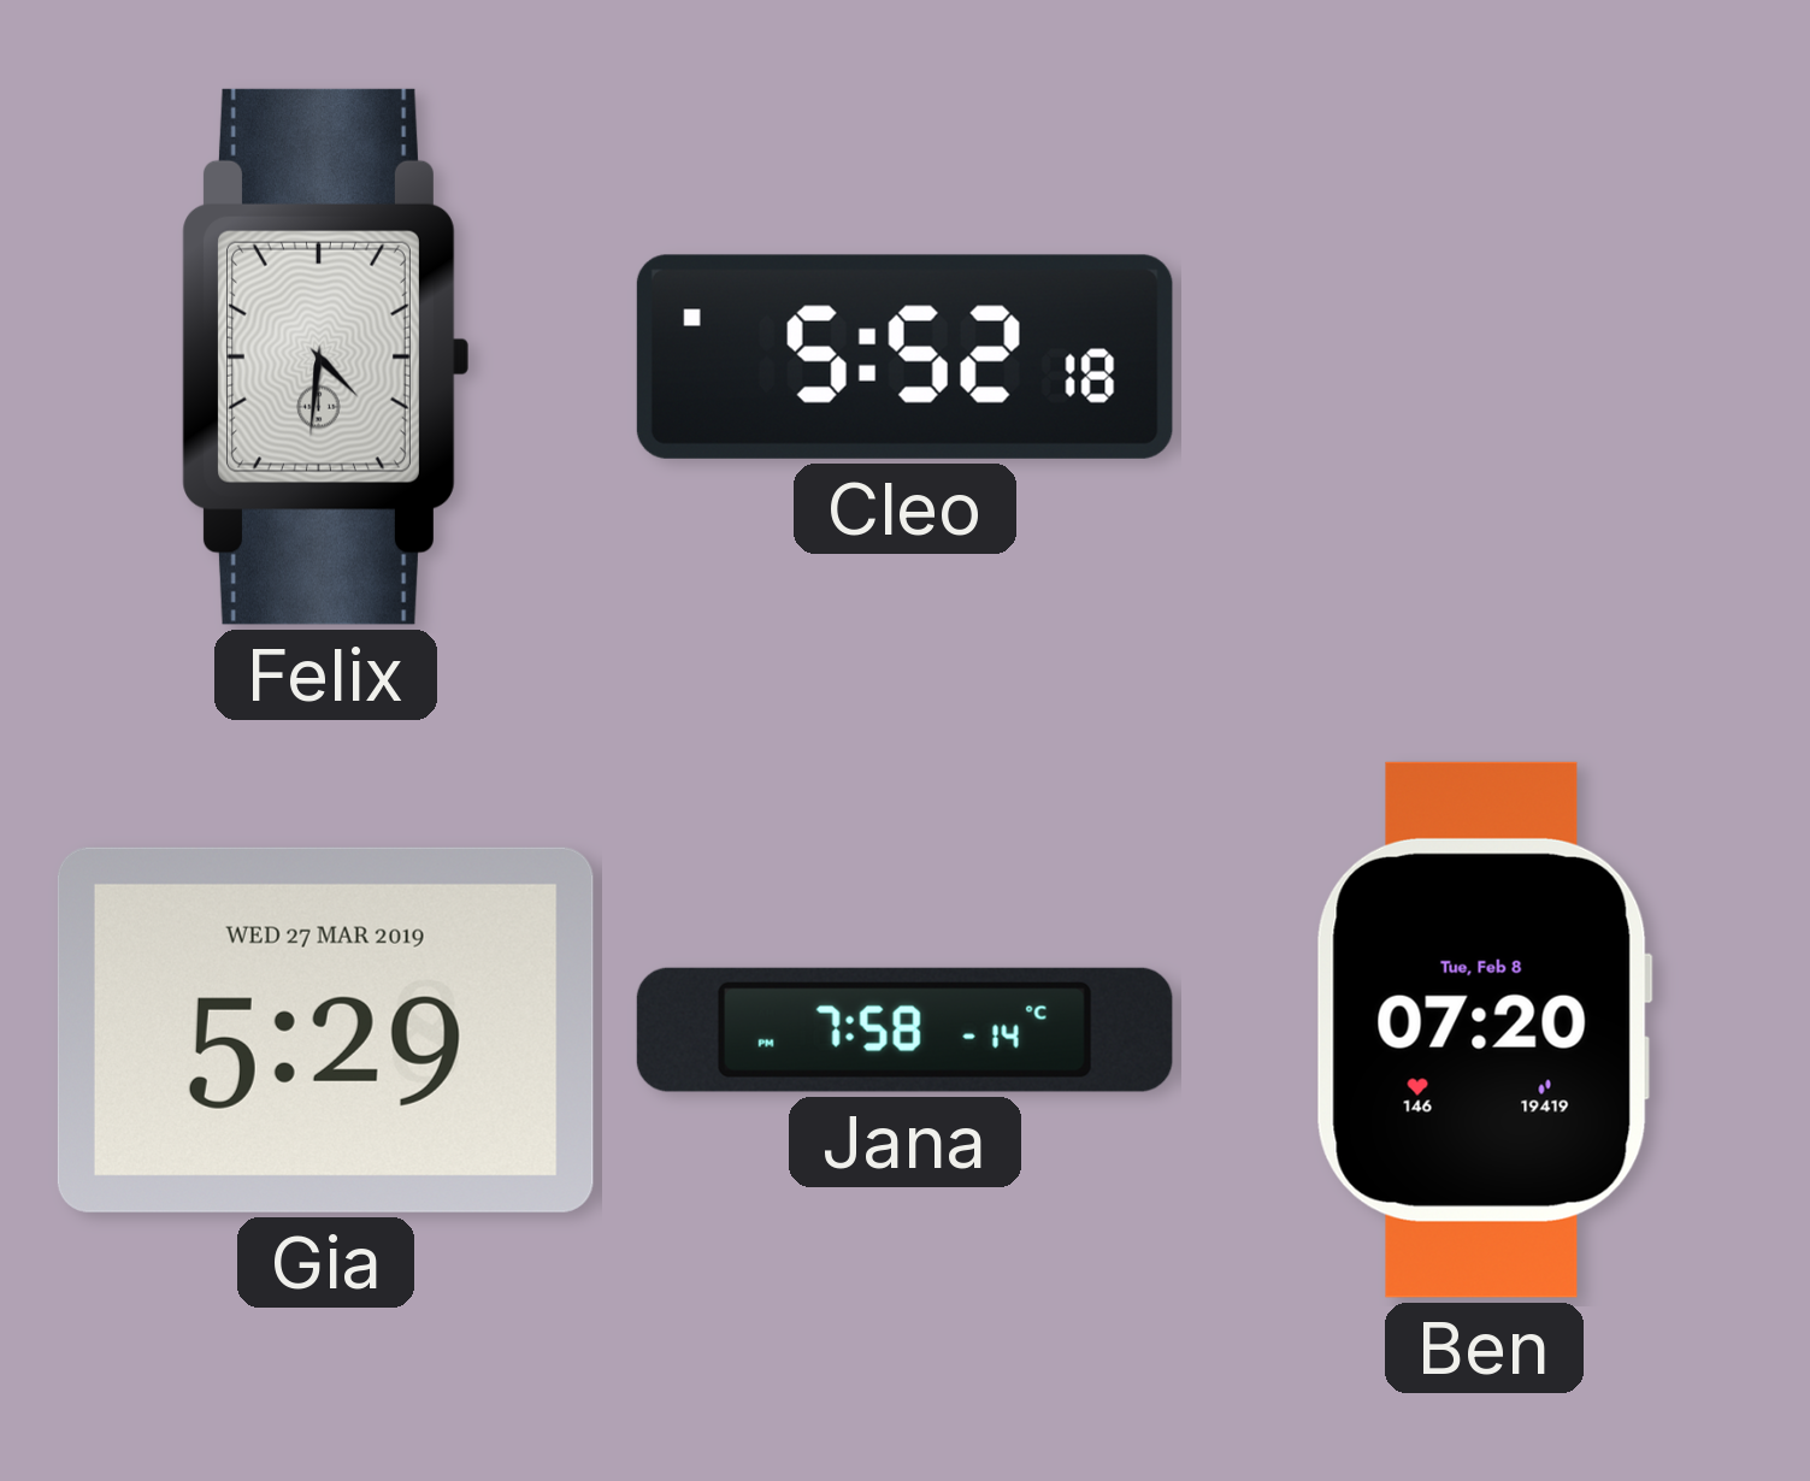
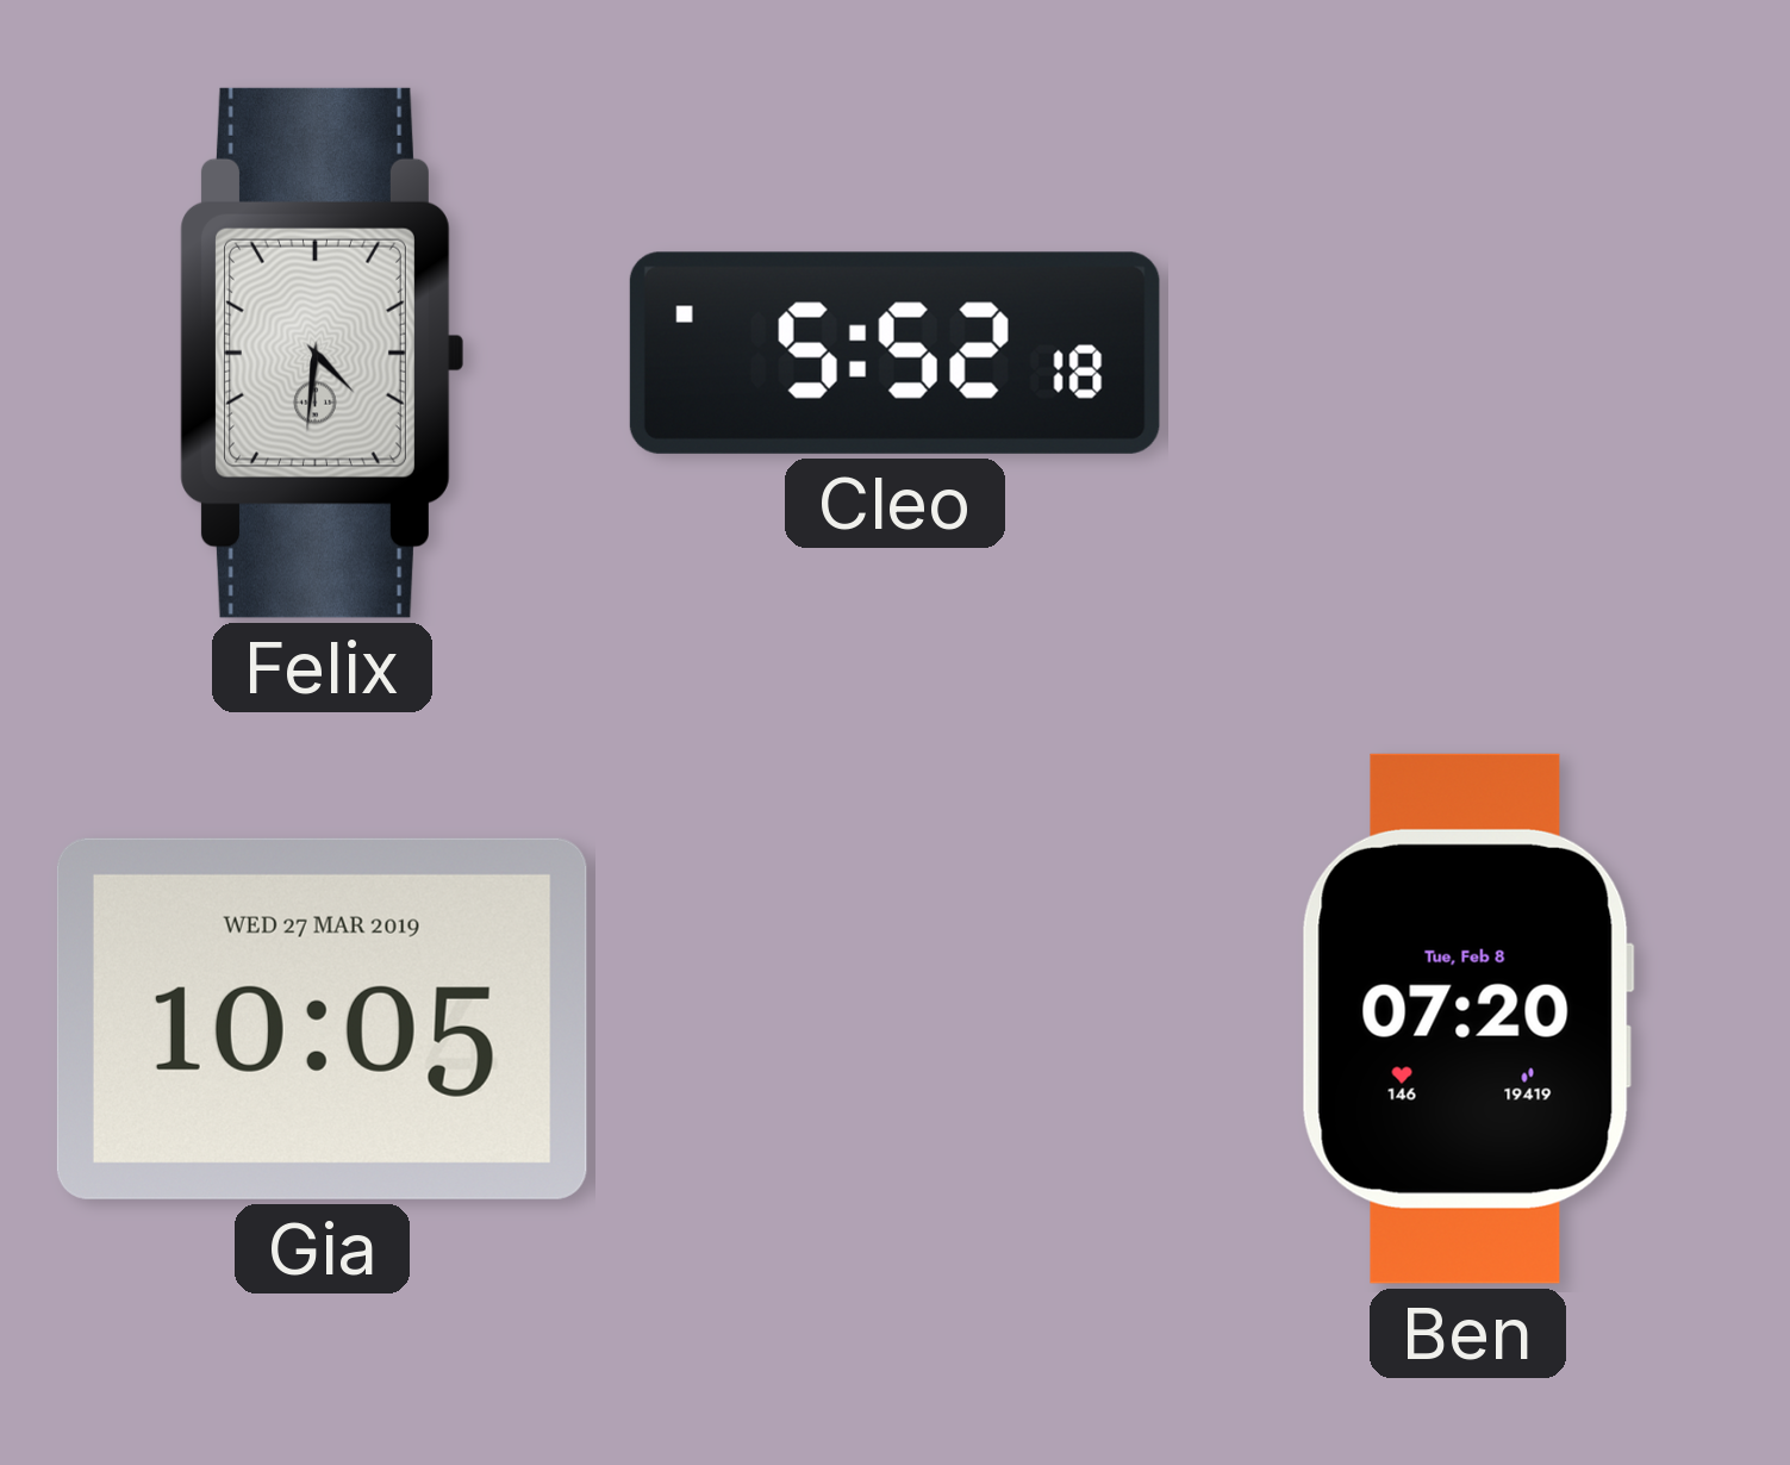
Gia: 5:29 -> 10:05
Jana: 7:58 -> none
